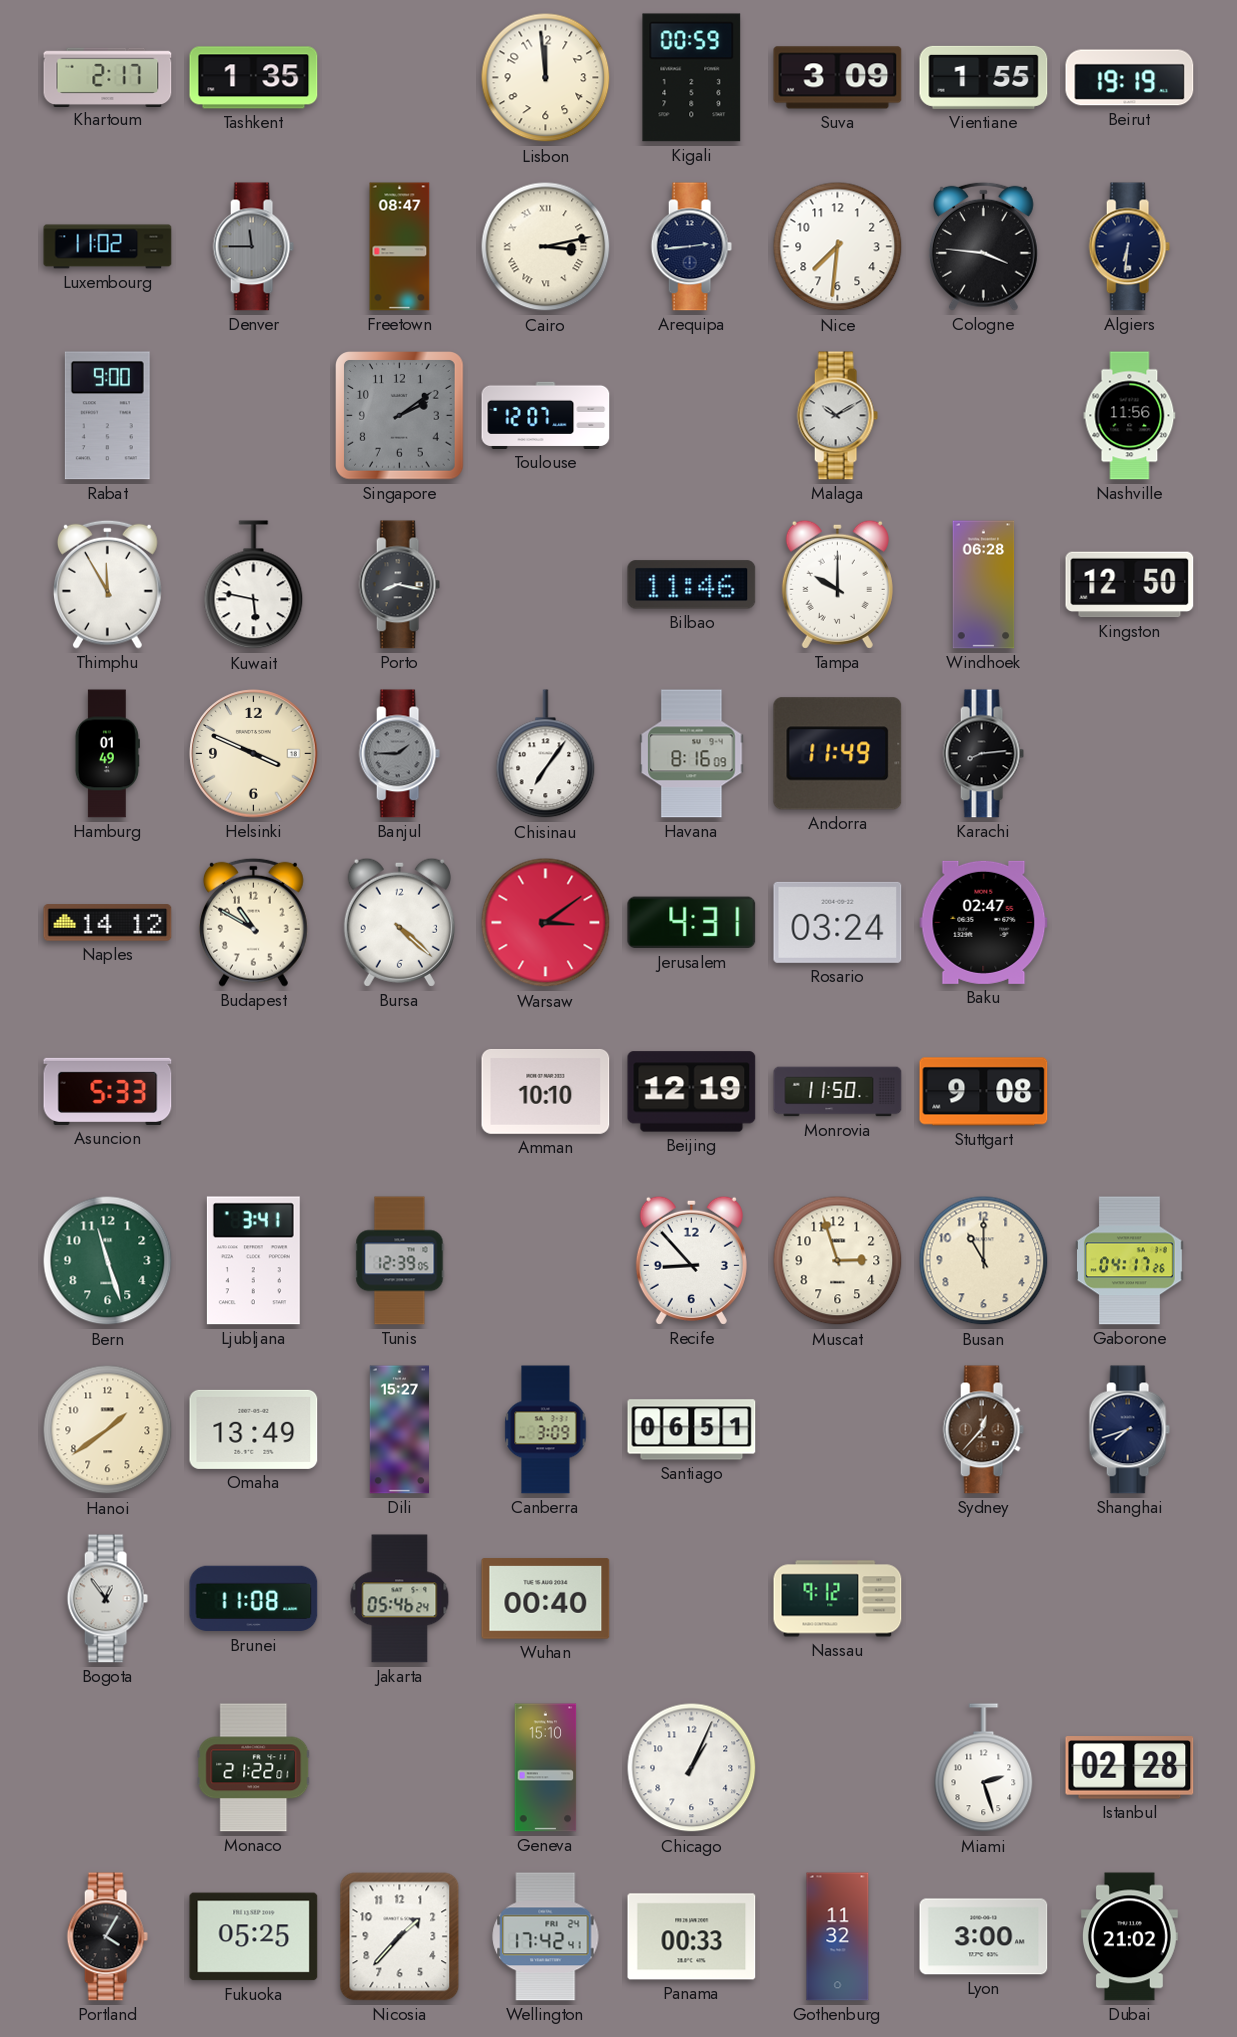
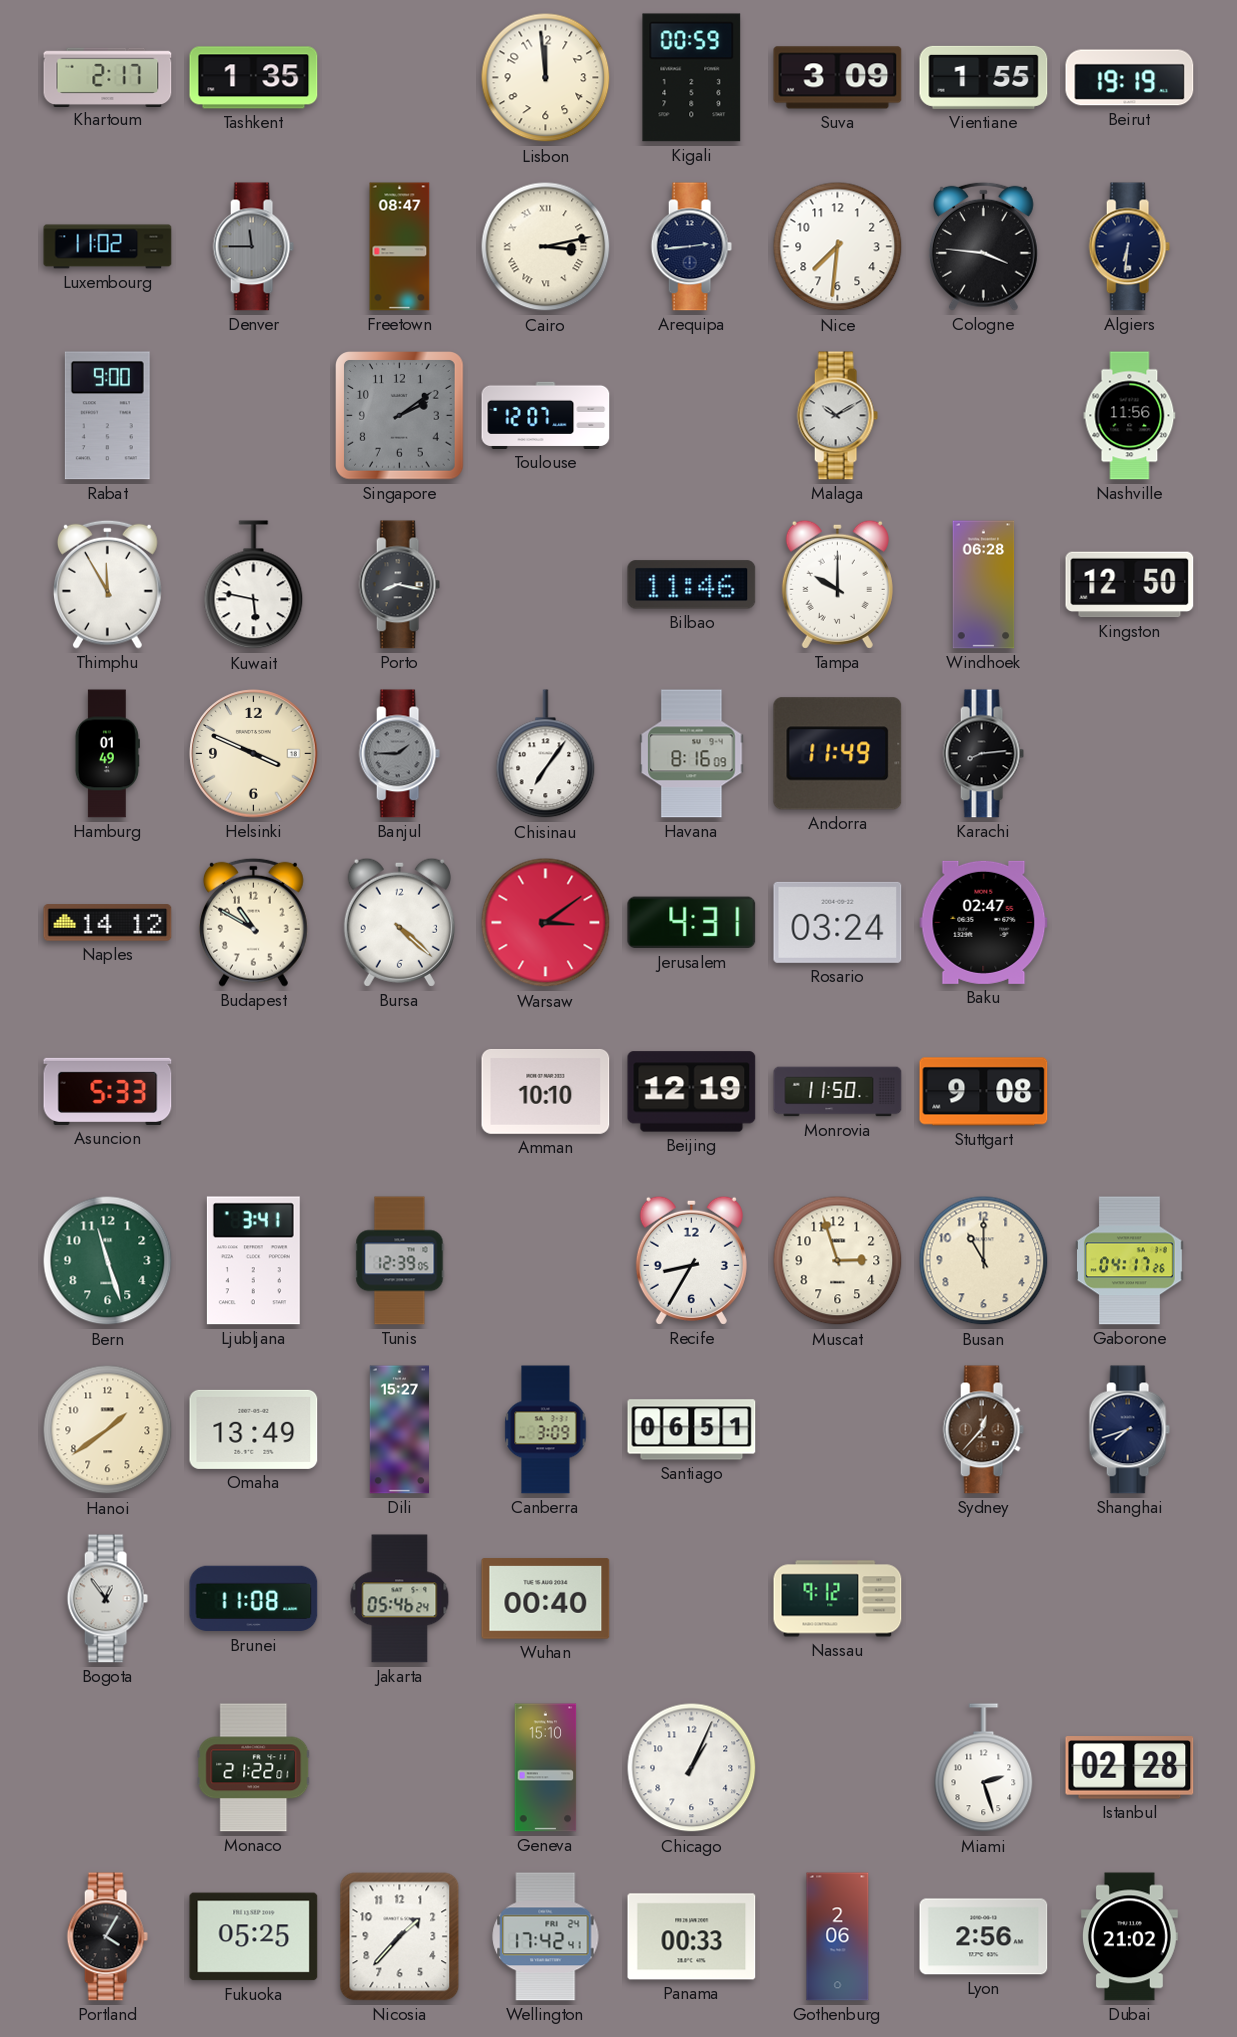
Recife: 8:53 -> 8:35
Gothenburg: 11:32 -> 2:06
Lyon: 3:00 -> 2:56
